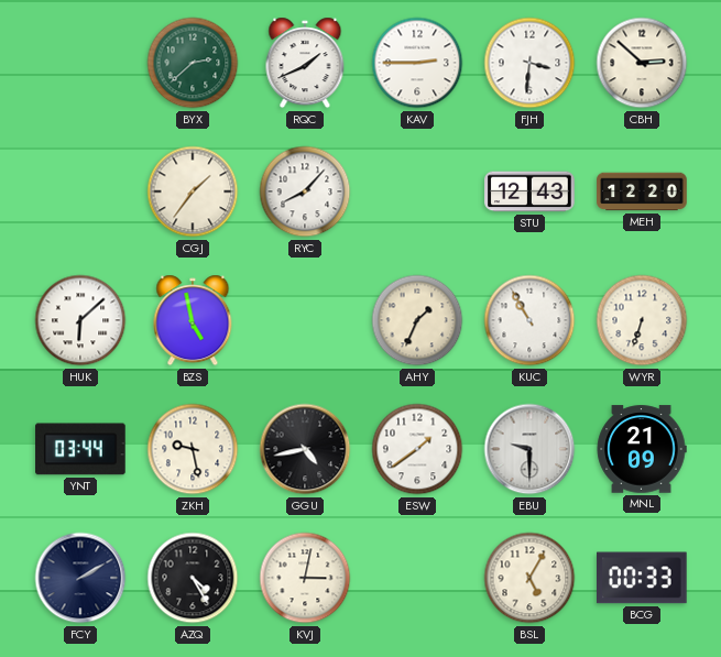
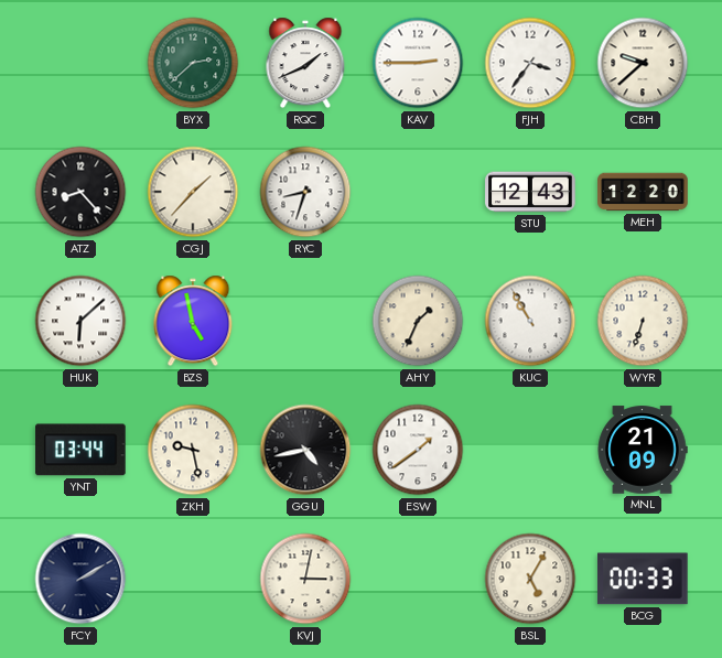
FJH: 3:31 -> 3:36
CBH: 2:52 -> 9:38
ATZ: none -> 8:23
CGJ: 1:36 -> 1:37
RYC: 8:07 -> 8:33
EBU: 9:30 -> none
AZQ: 4:25 -> none
